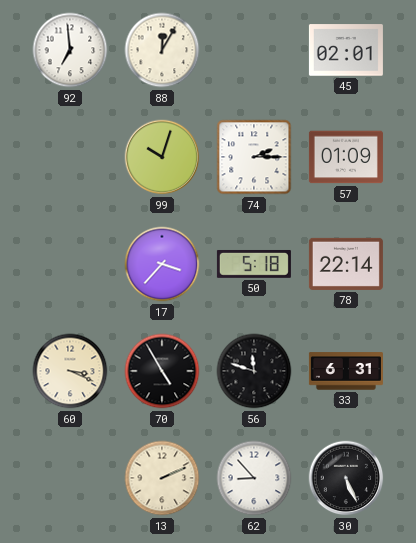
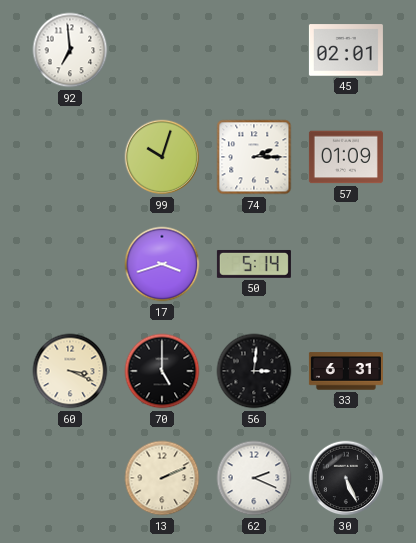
88: 12:05 -> none
17: 3:37 -> 3:42
50: 5:18 -> 5:14
78: 22:14 -> none
70: 4:55 -> 5:00
56: 11:48 -> 3:01
62: 8:53 -> 2:19
